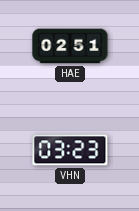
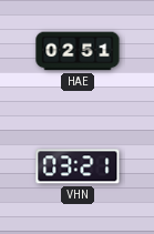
VHN: 03:23 -> 03:21
